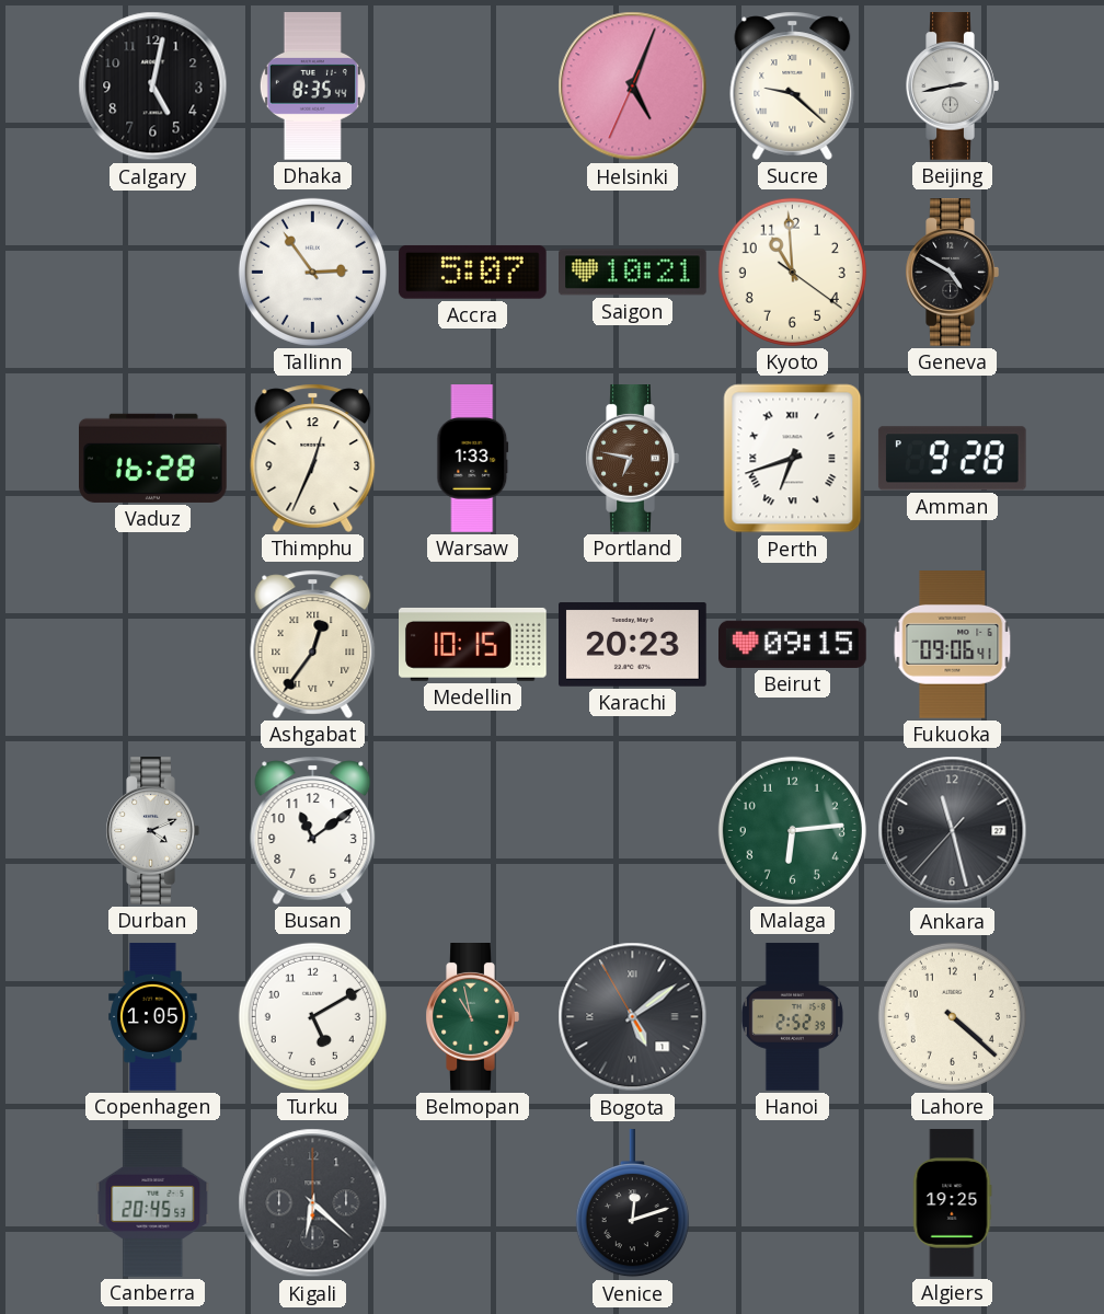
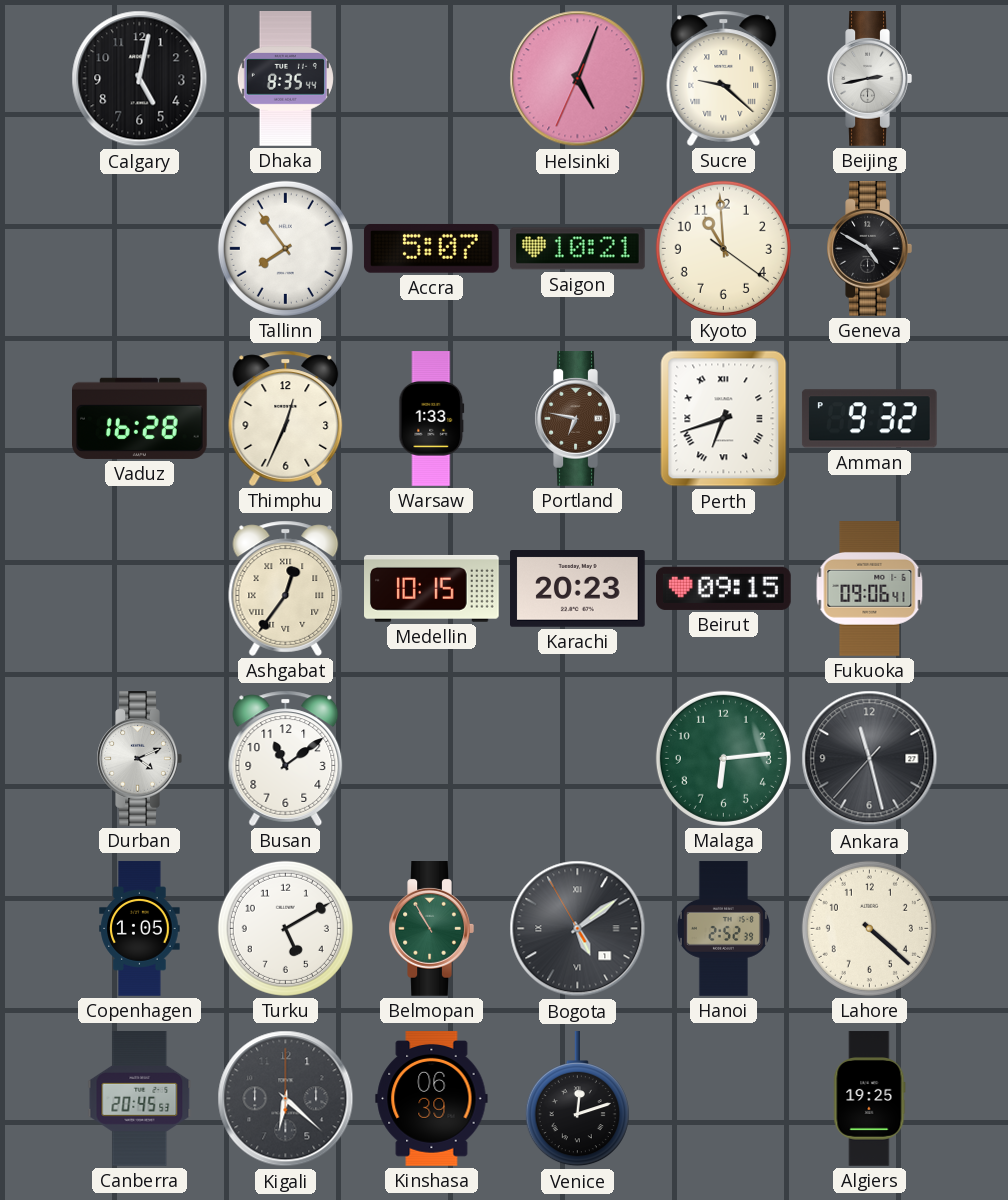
Tallinn: 2:54 -> 7:54
Amman: 9:28 -> 9:32
Belmopan: 10:58 -> 10:55
Kinshasa: none -> 06:39
